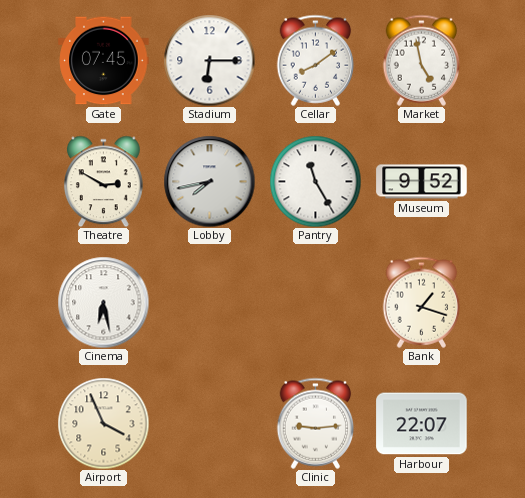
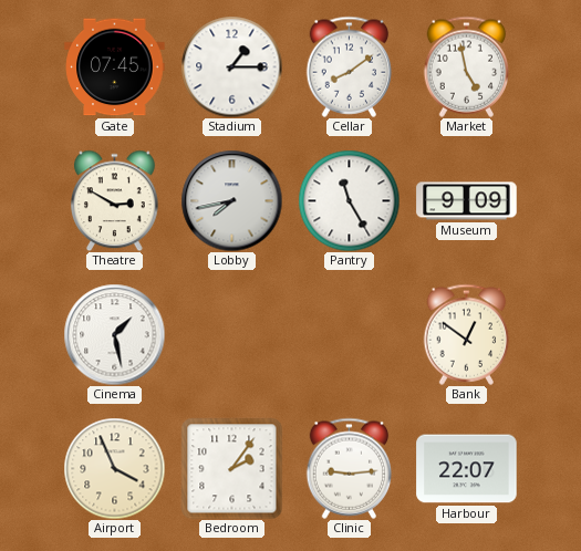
Stadium: 6:15 -> 1:15
Museum: 9:52 -> 9:09
Cinema: 6:28 -> 1:28
Bank: 1:18 -> 12:51
Bedroom: none -> 2:06
